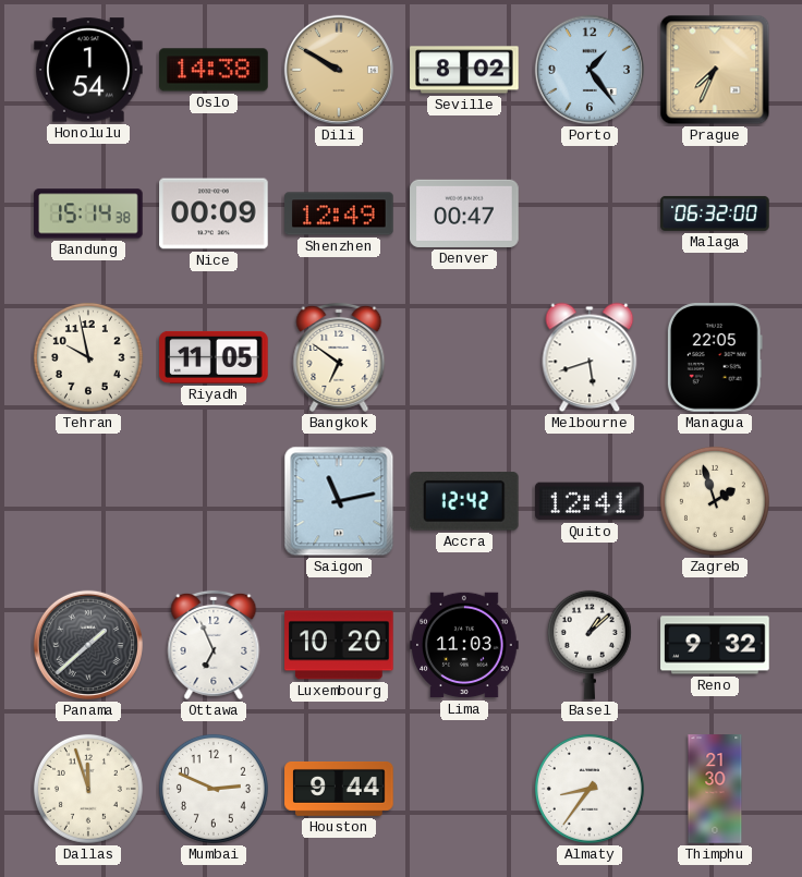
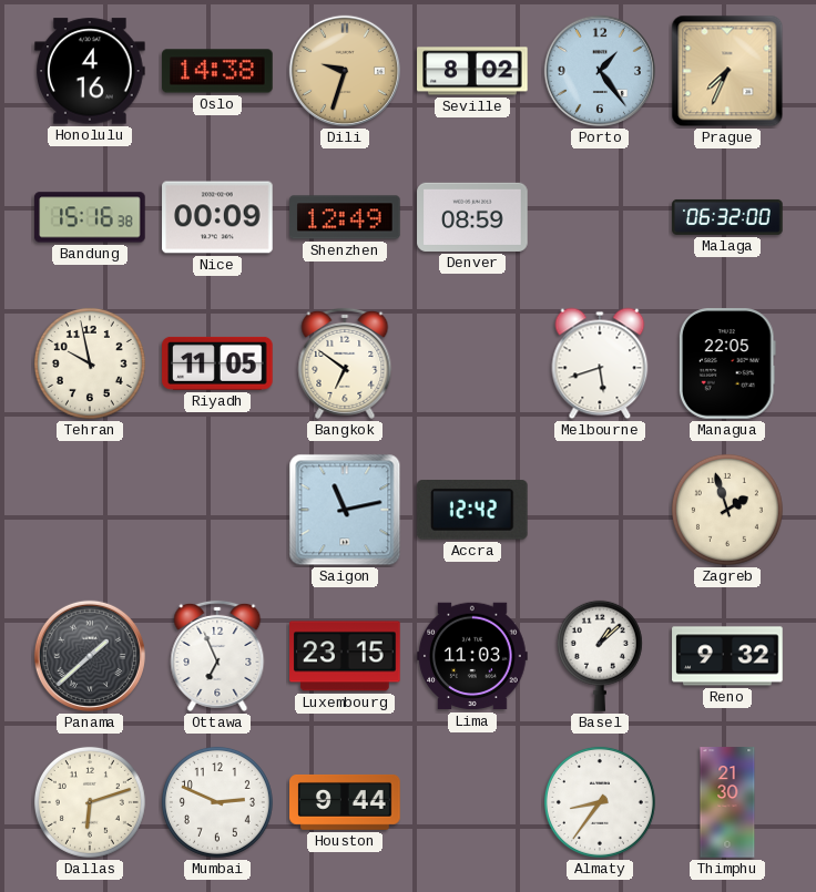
Honolulu: 1:54 -> 4:16
Dili: 9:50 -> 9:33
Bandung: 15:14 -> 15:16
Denver: 00:47 -> 08:59
Quito: 12:41 -> none
Luxembourg: 10:20 -> 23:15
Dallas: 11:57 -> 6:12
